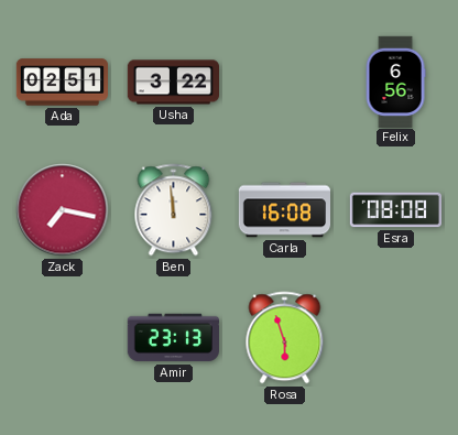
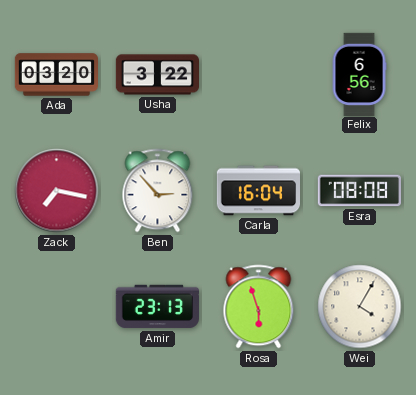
Ada: 02:51 -> 03:20
Ben: 11:59 -> 2:53
Carla: 16:08 -> 16:04
Wei: none -> 4:05
